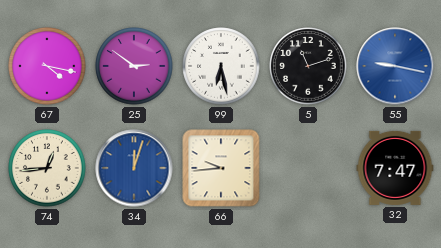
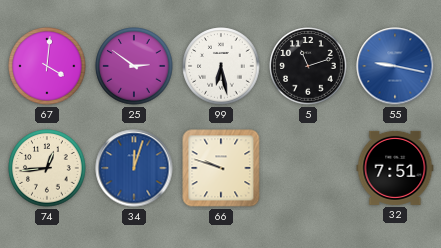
67: 4:17 -> 4:01
66: 9:44 -> 9:48
32: 7:47 -> 7:51
